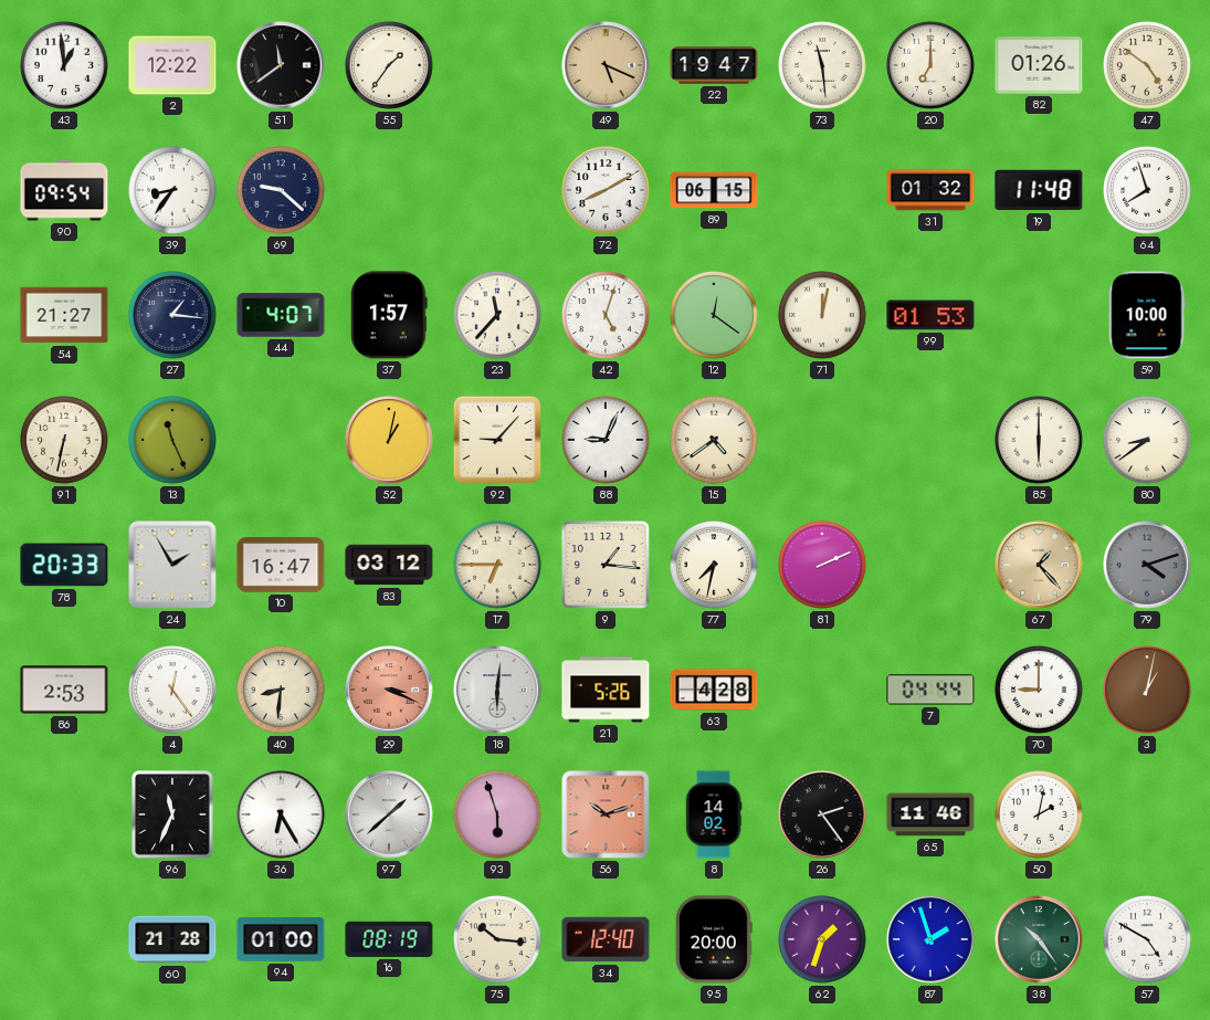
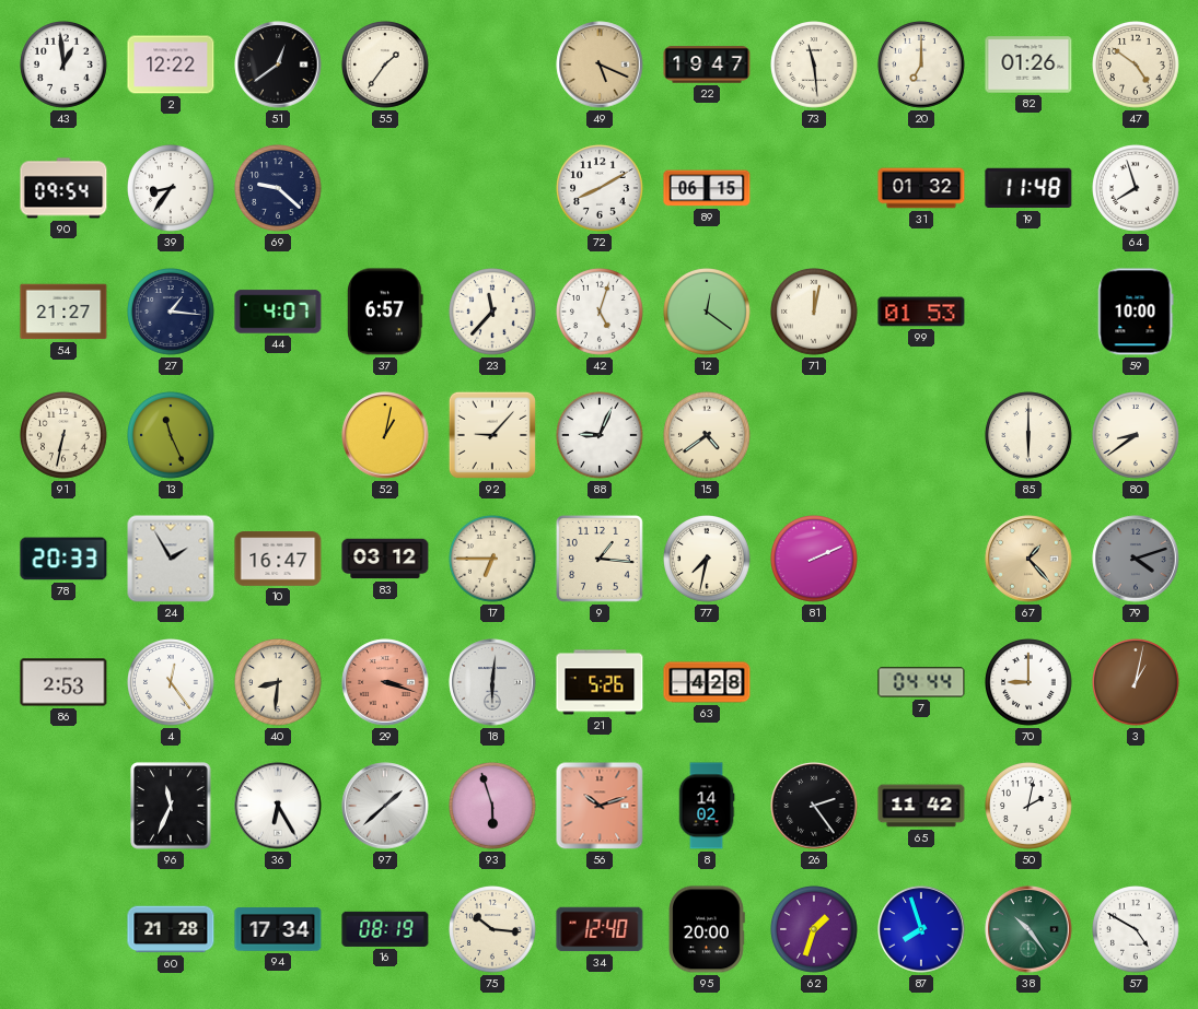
51: 11:39 -> 12:39
37: 1:57 -> 6:57
29: 3:19 -> 3:18
65: 11:46 -> 11:42
94: 01:00 -> 17:34
87: 1:57 -> 7:57
